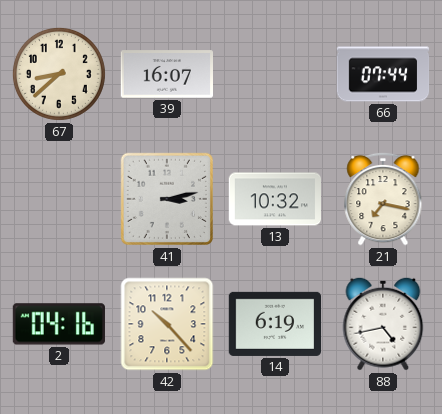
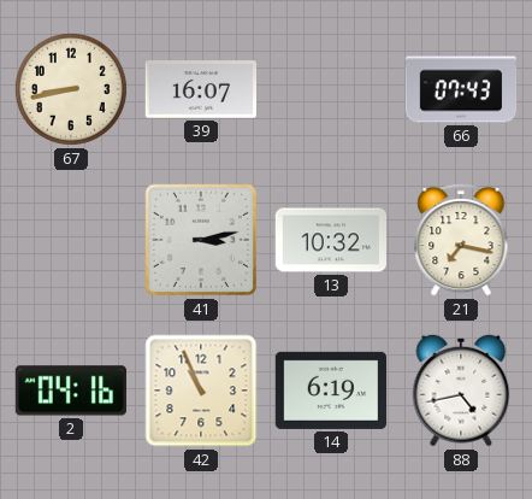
67: 8:38 -> 8:43
66: 07:44 -> 07:43
42: 10:23 -> 10:56
